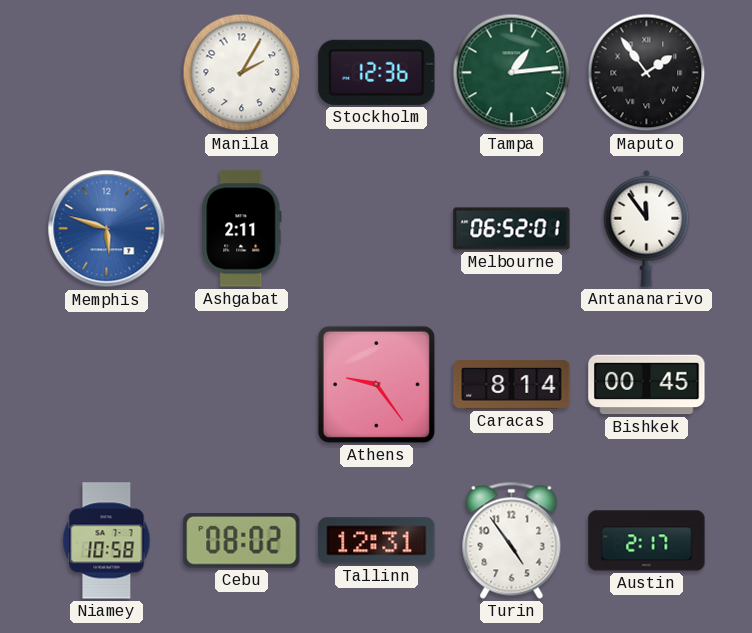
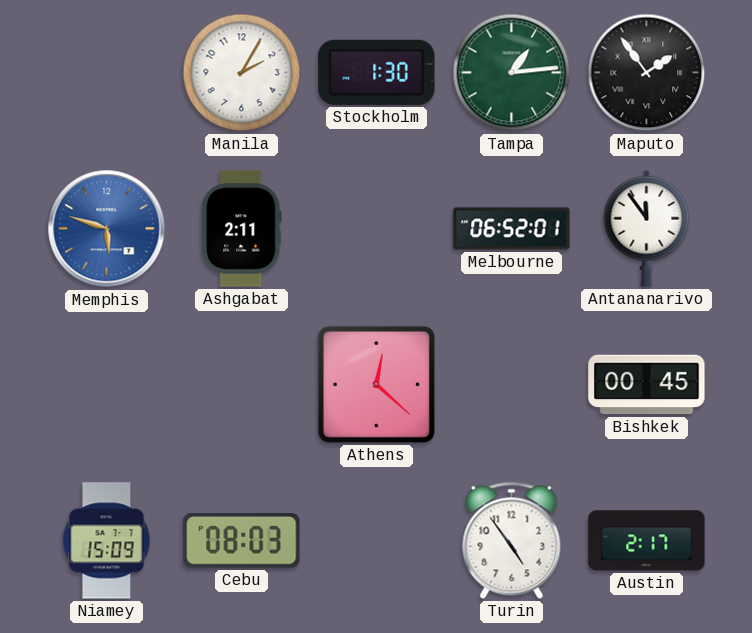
Stockholm: 12:36 -> 1:30
Athens: 9:24 -> 12:22
Caracas: 8:14 -> none
Niamey: 10:58 -> 15:09
Cebu: 08:02 -> 08:03
Tallinn: 12:31 -> none
